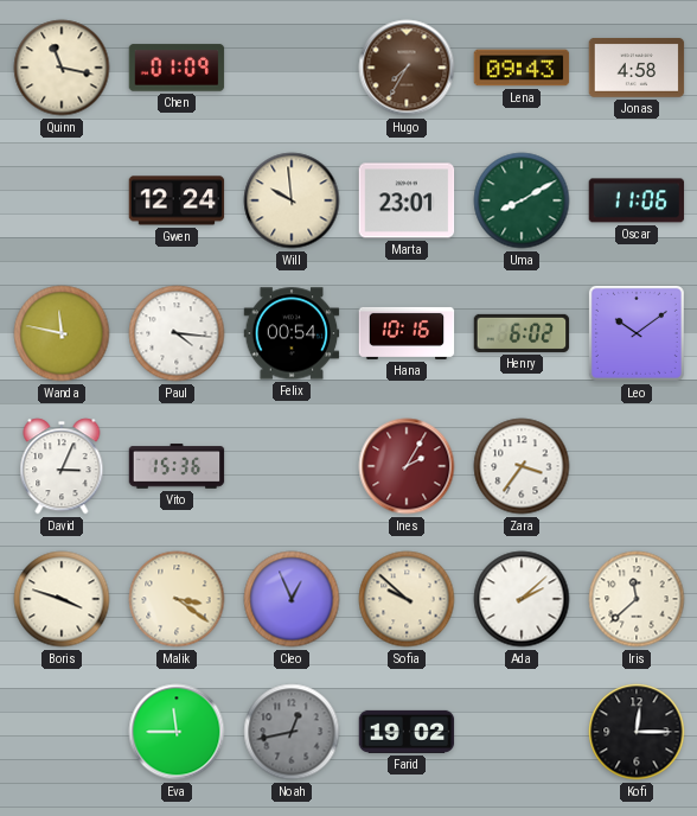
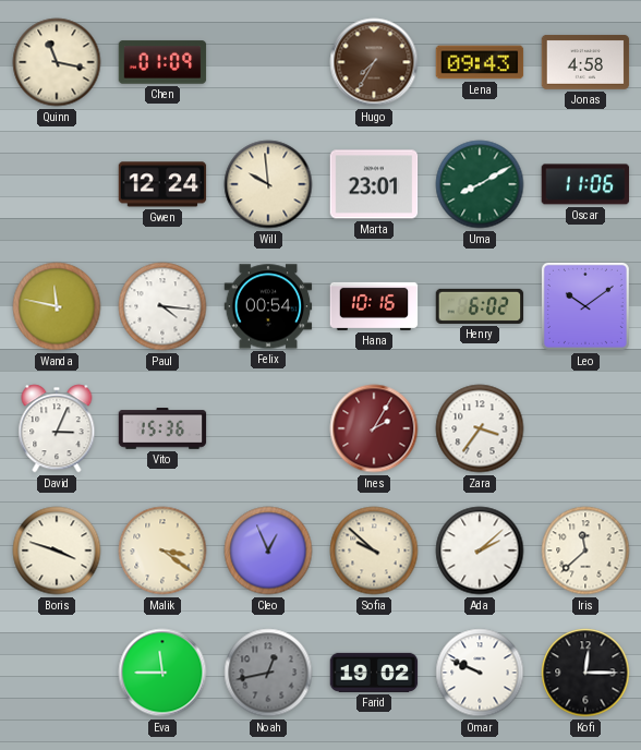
Omar: none -> 9:49
